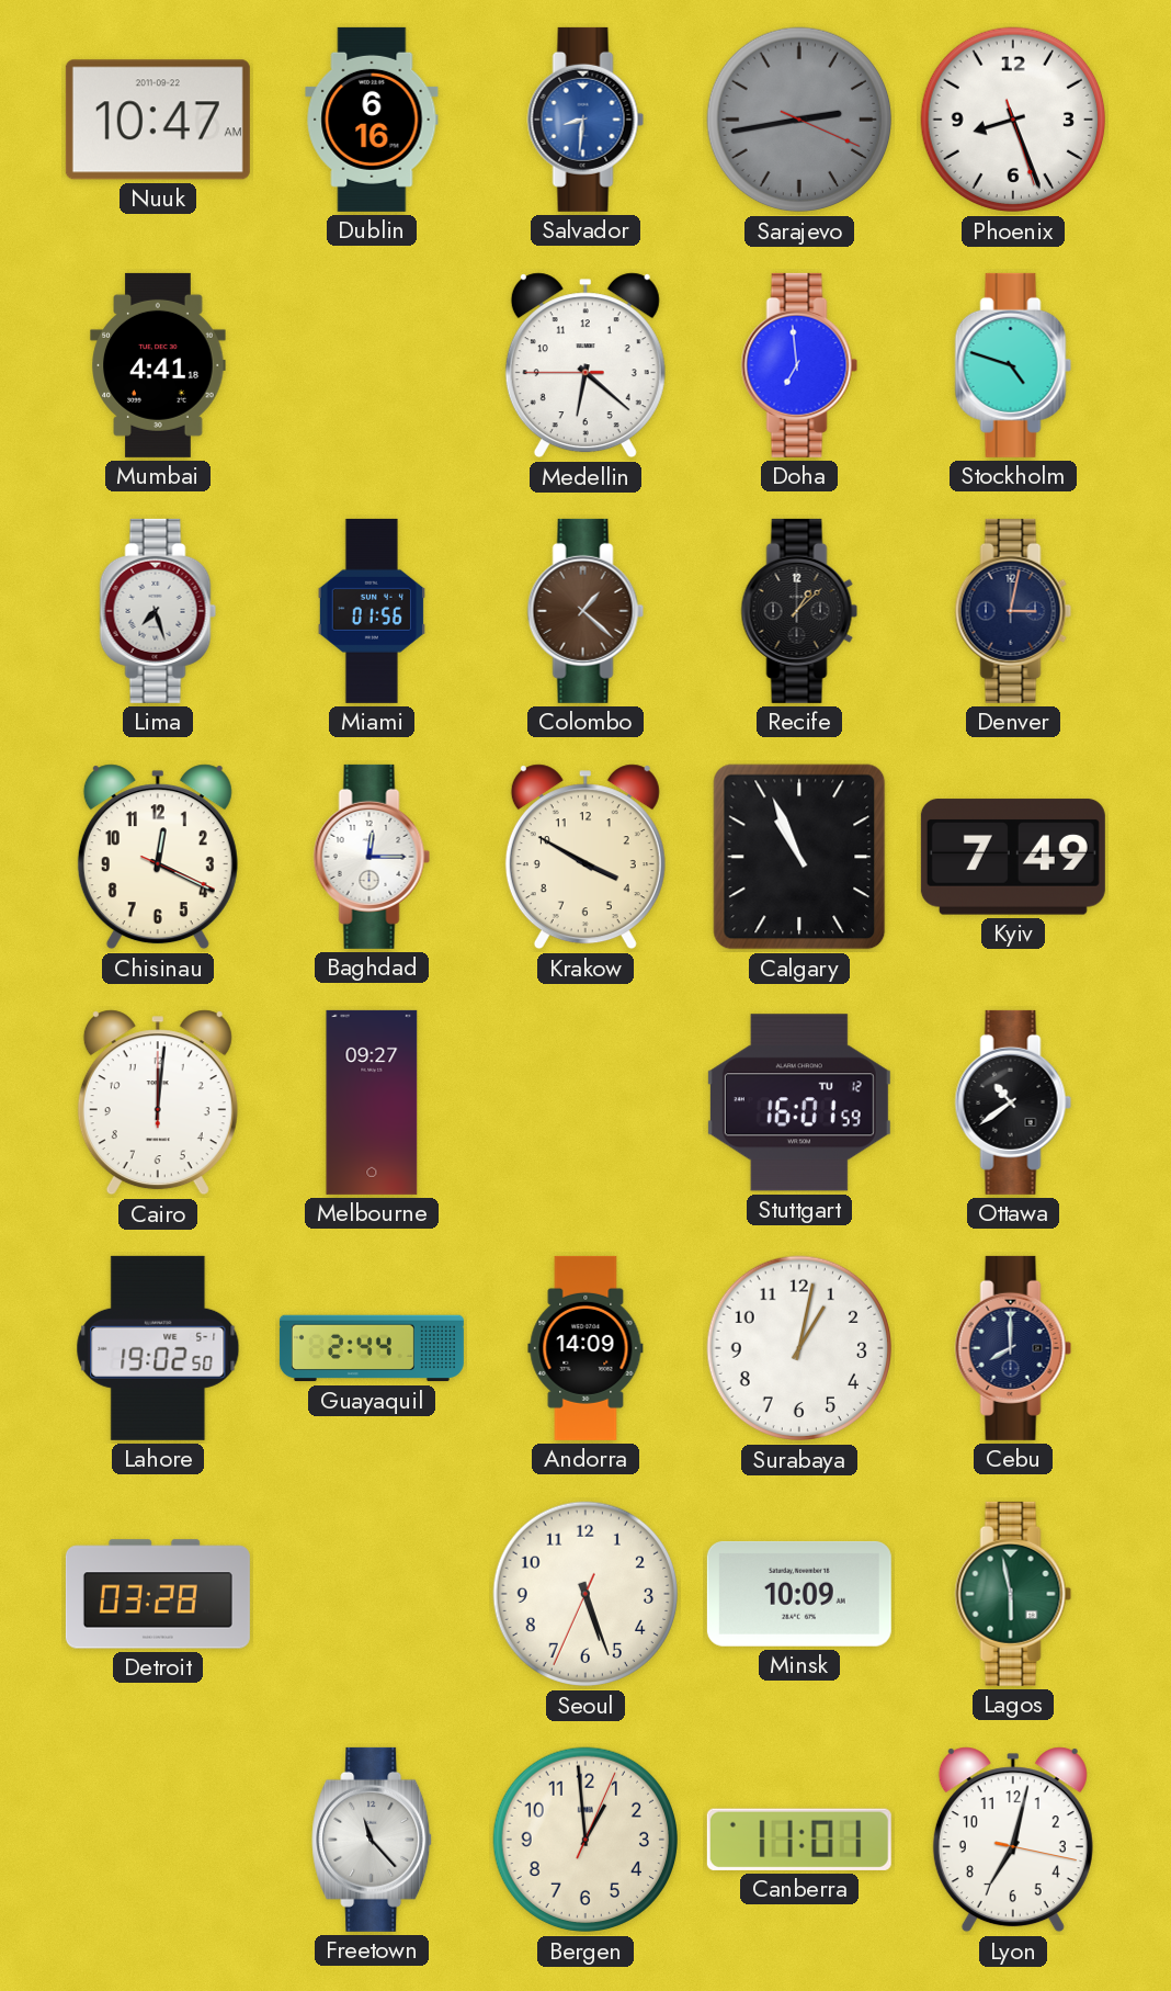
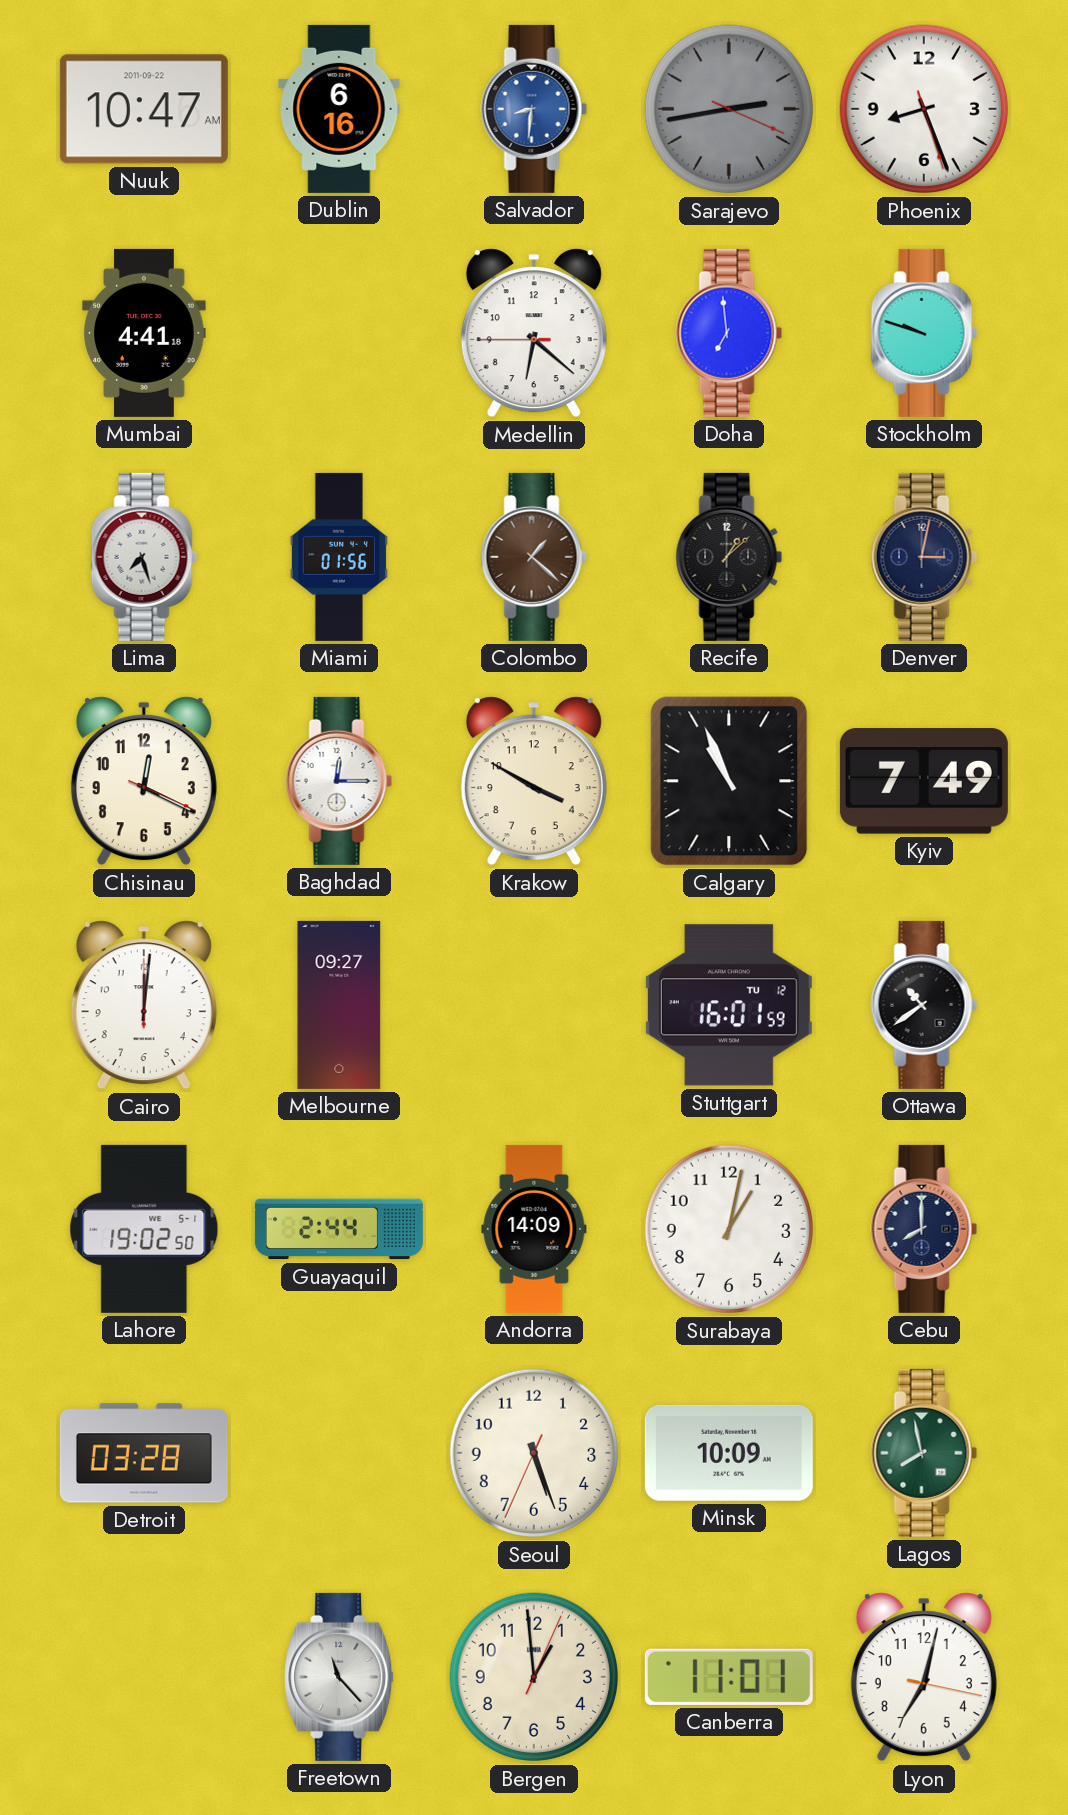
Stockholm: 4:48 -> 9:48
Lagos: 5:58 -> 7:58
